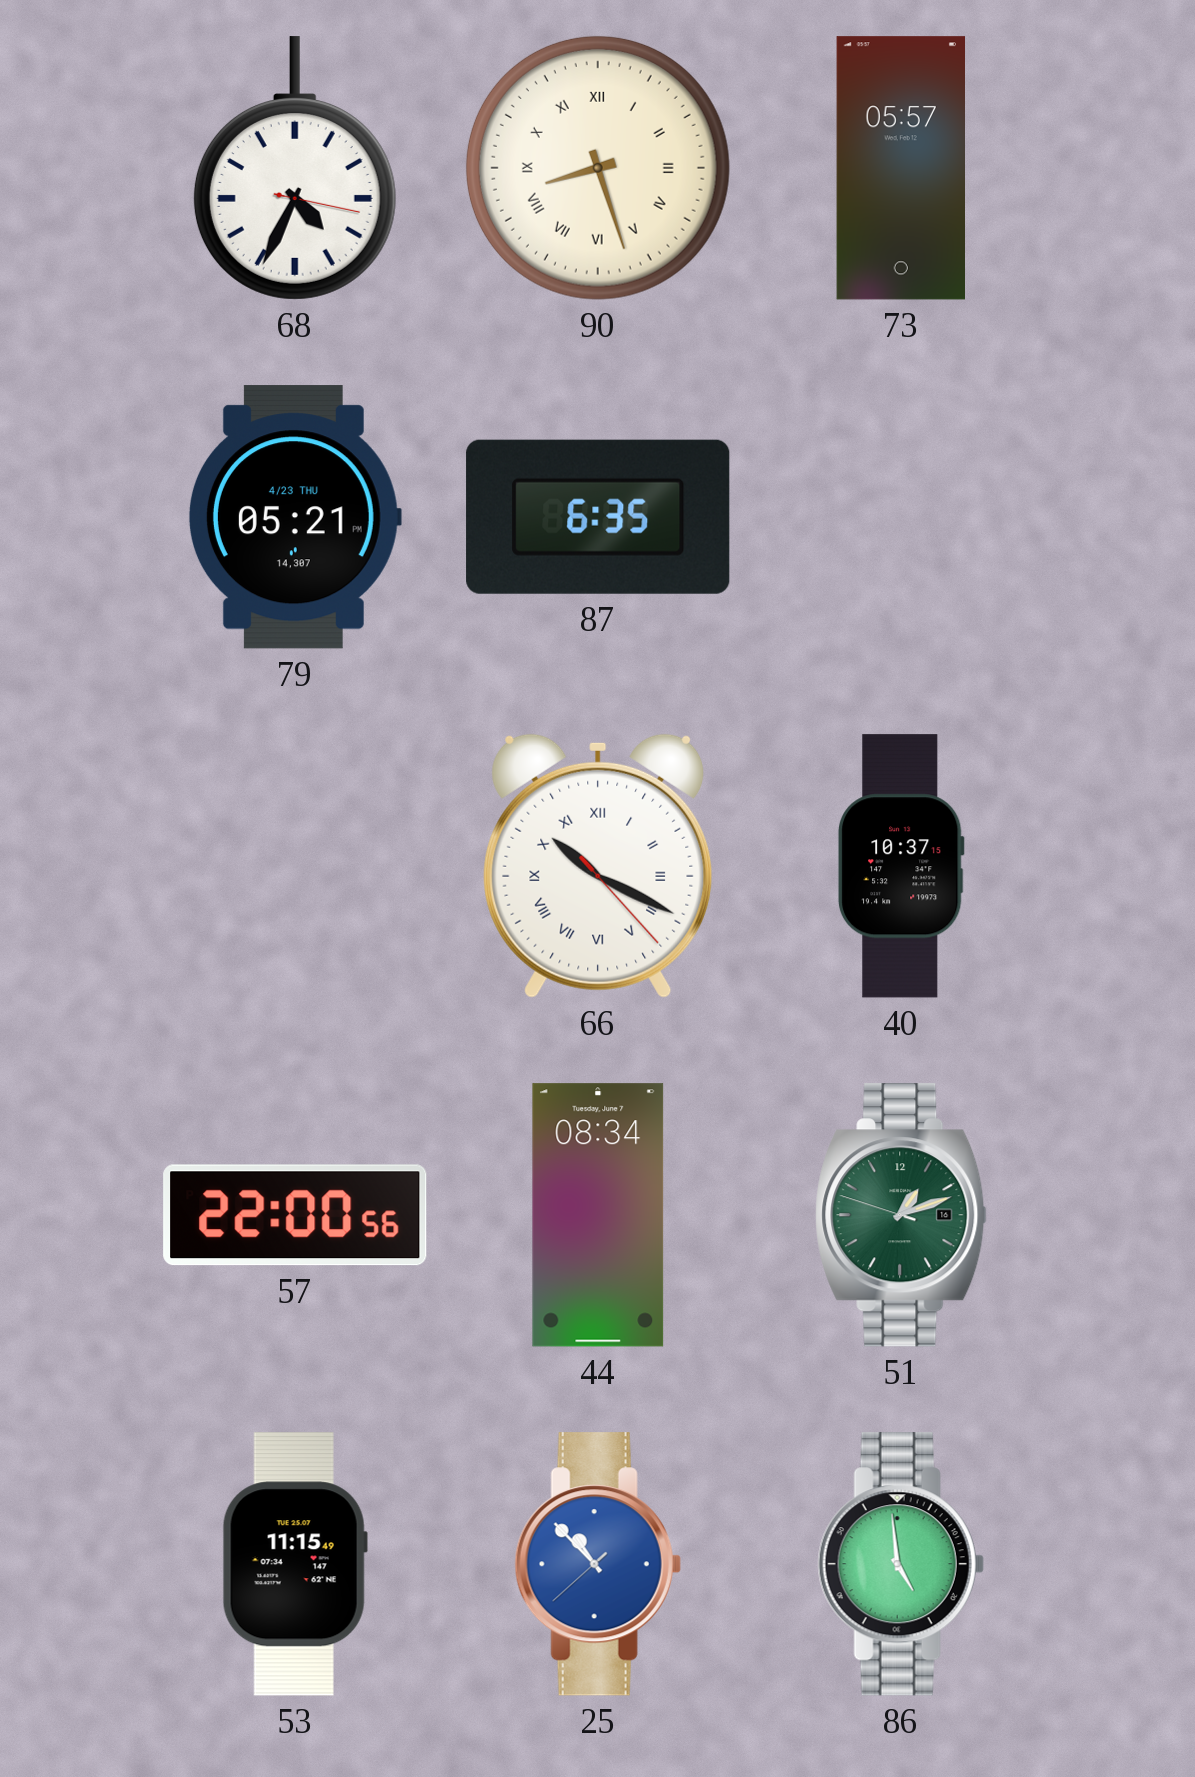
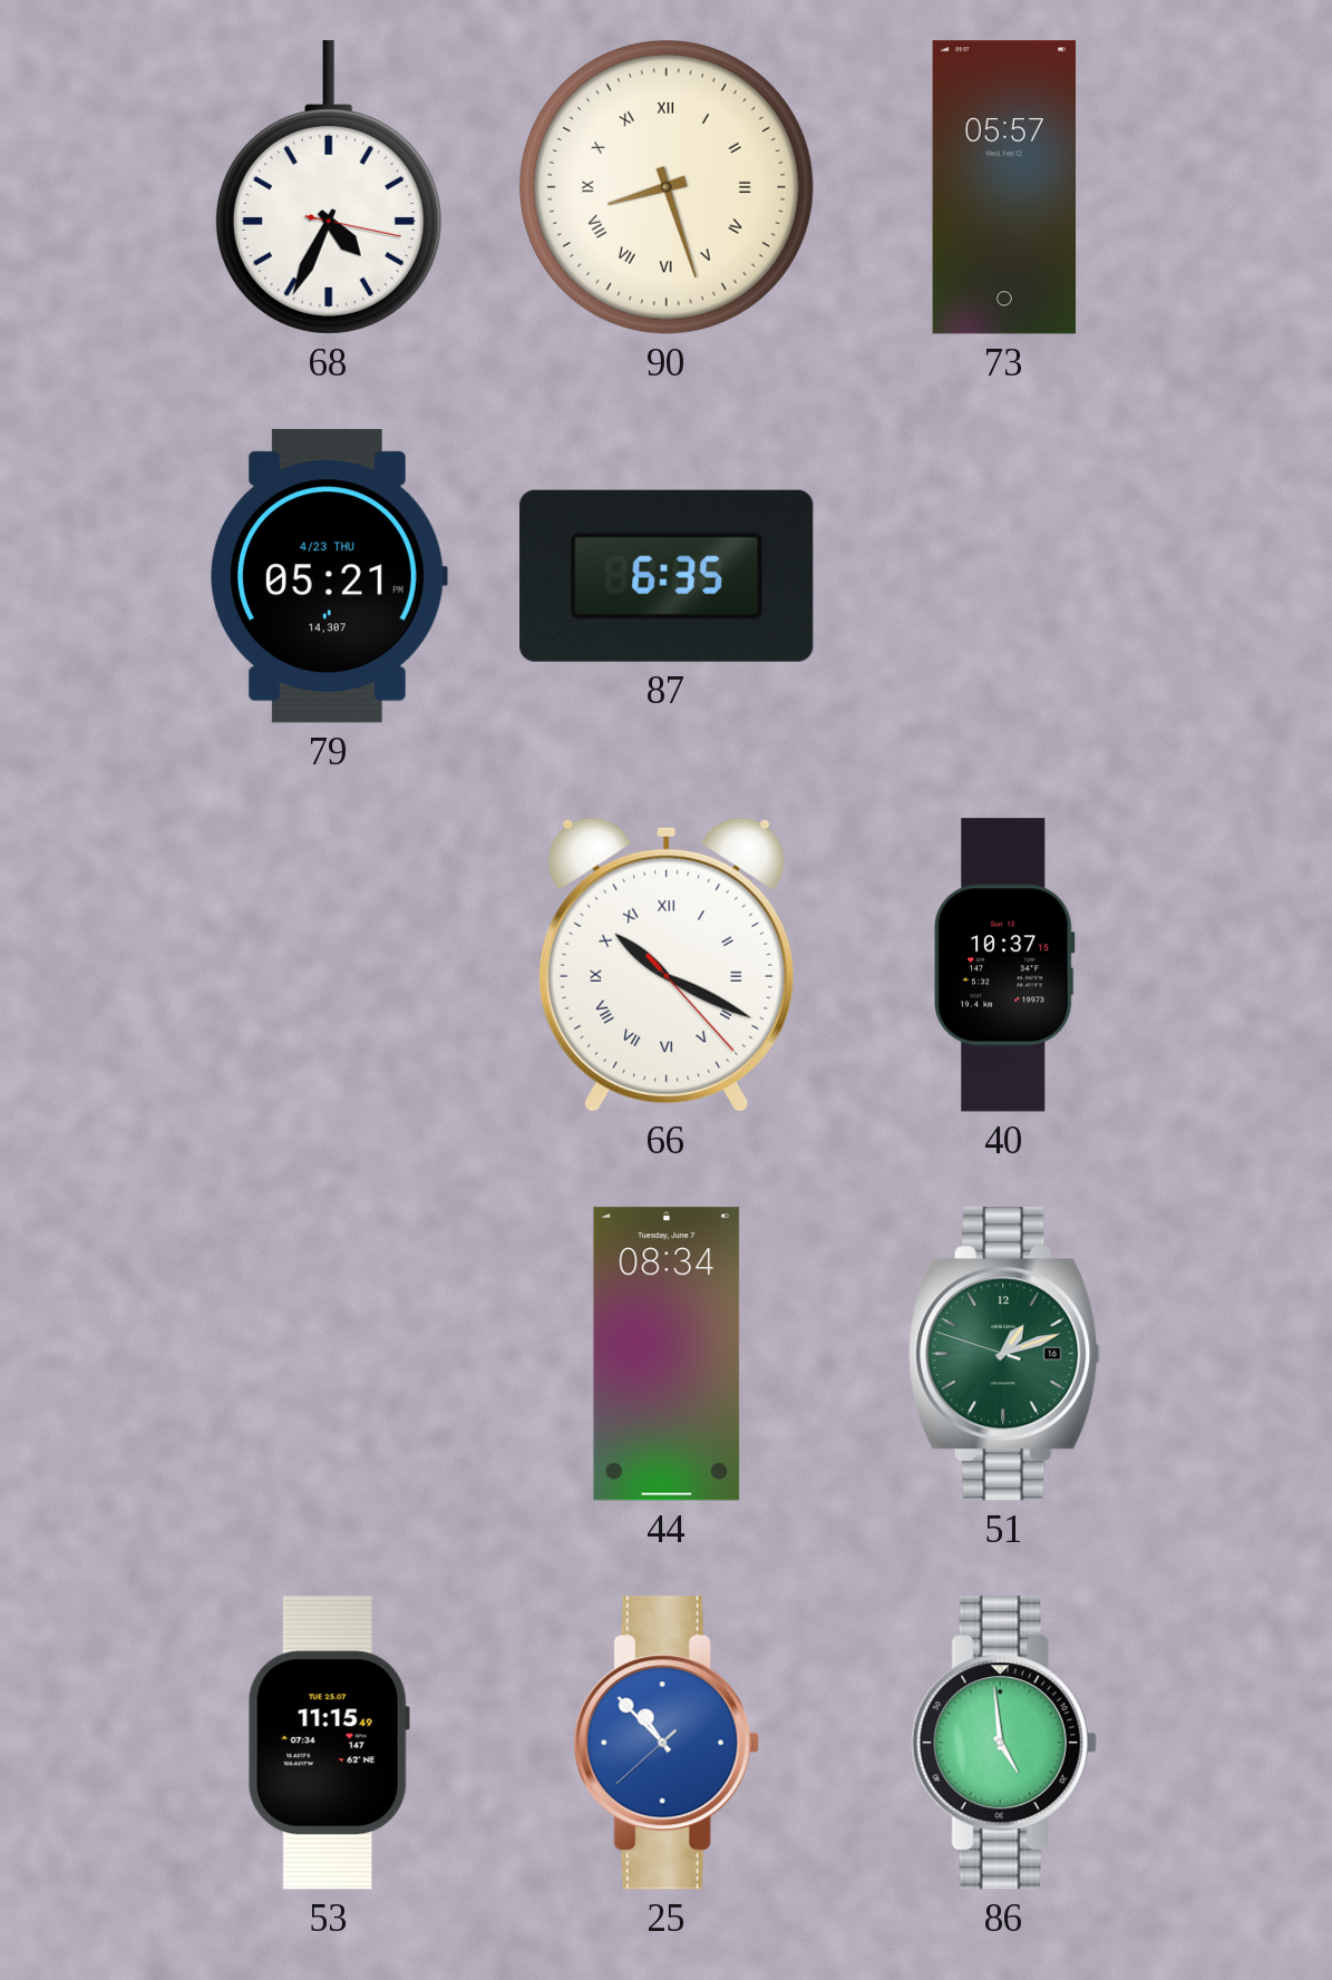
57: 22:00 -> none
